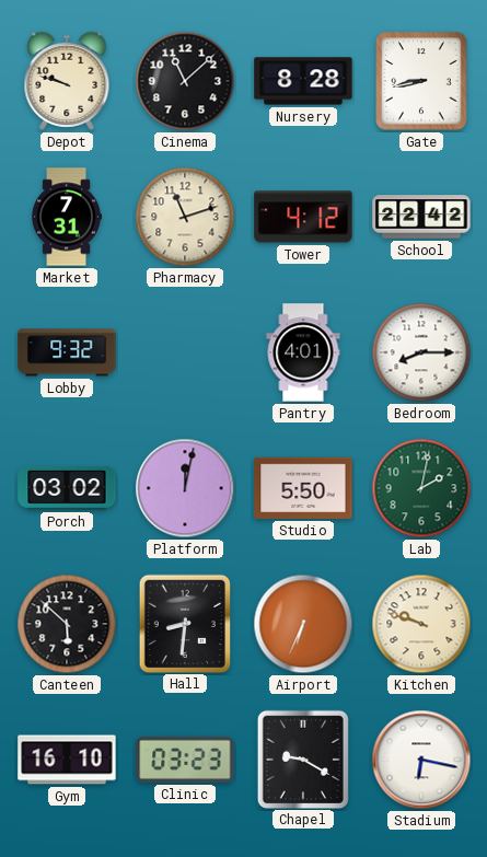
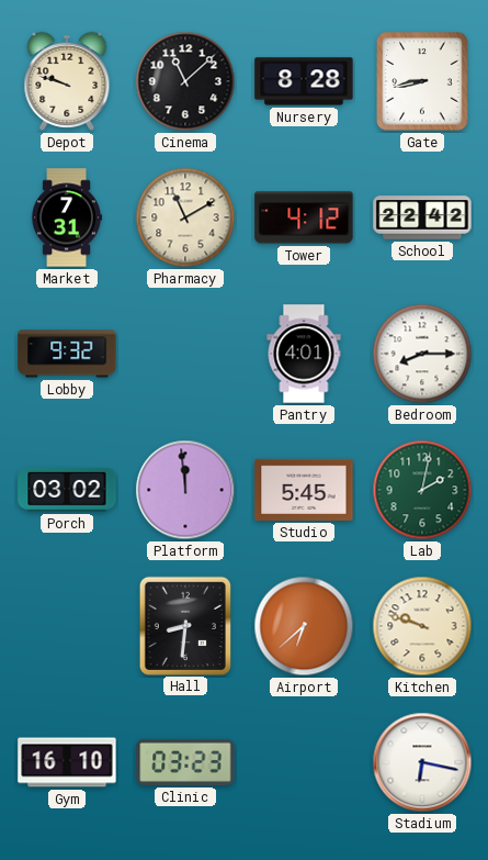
Pharmacy: 11:12 -> 11:10
Platform: 12:02 -> 11:59
Studio: 5:50 -> 5:45
Canteen: 5:52 -> none
Airport: 6:34 -> 6:38
Chapel: 9:20 -> none
